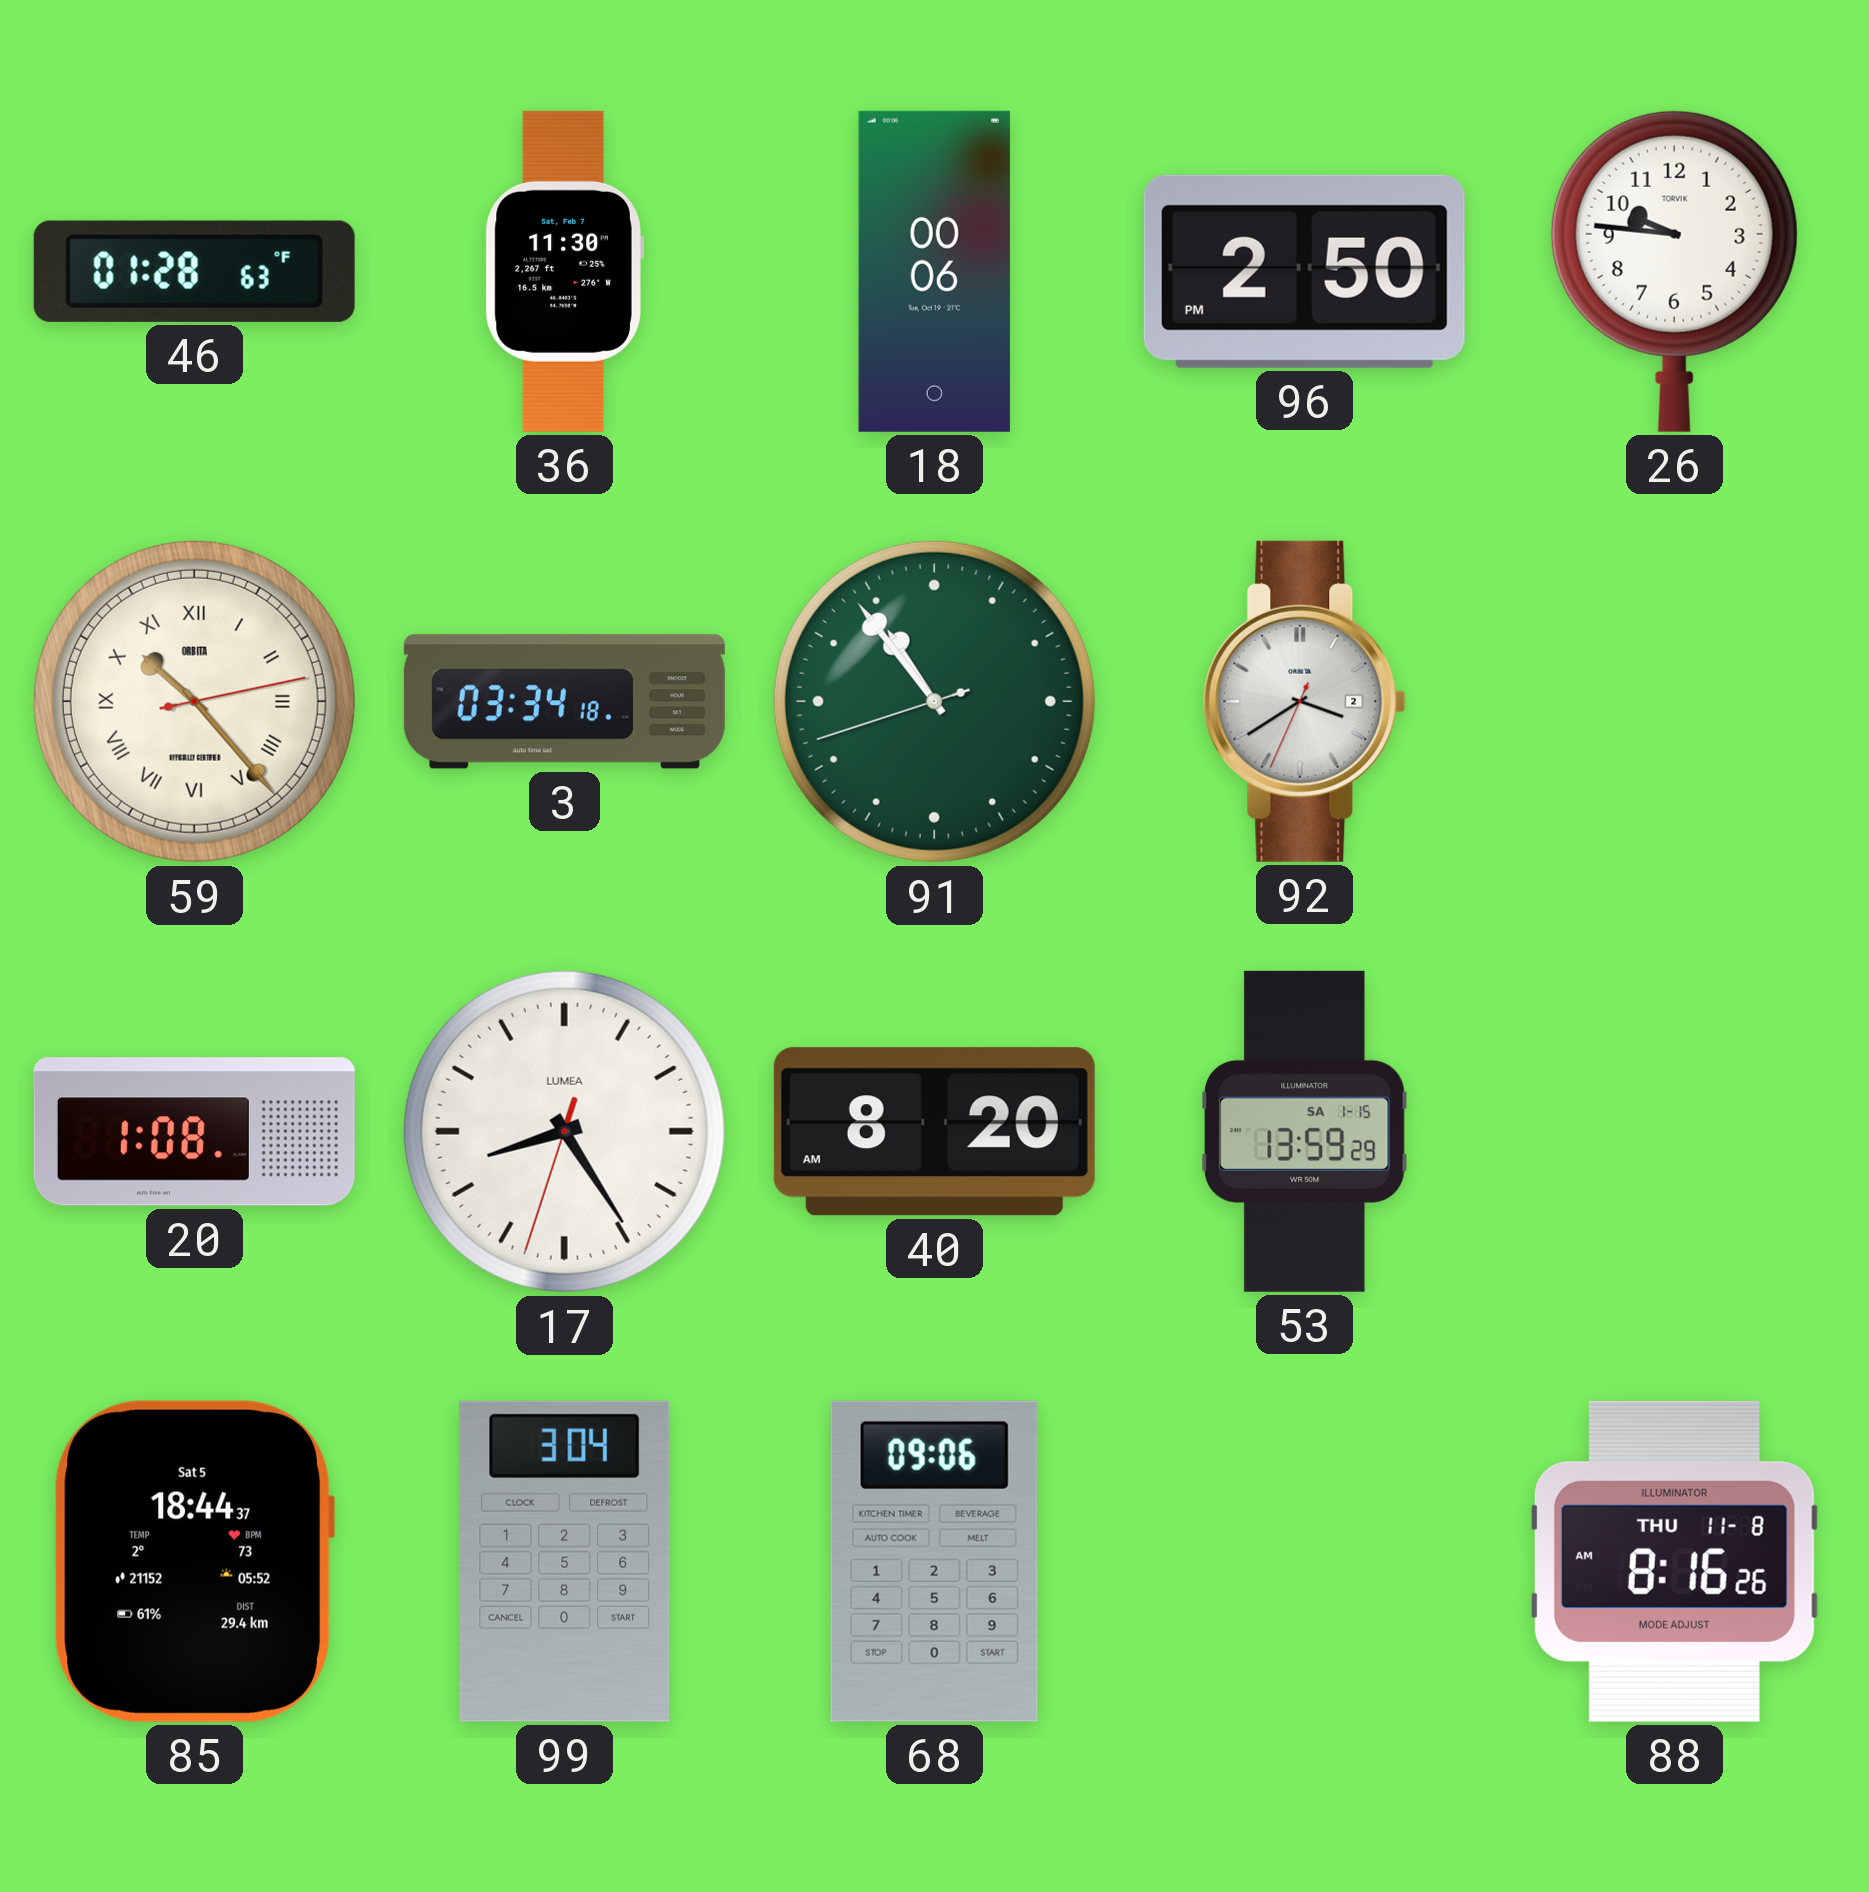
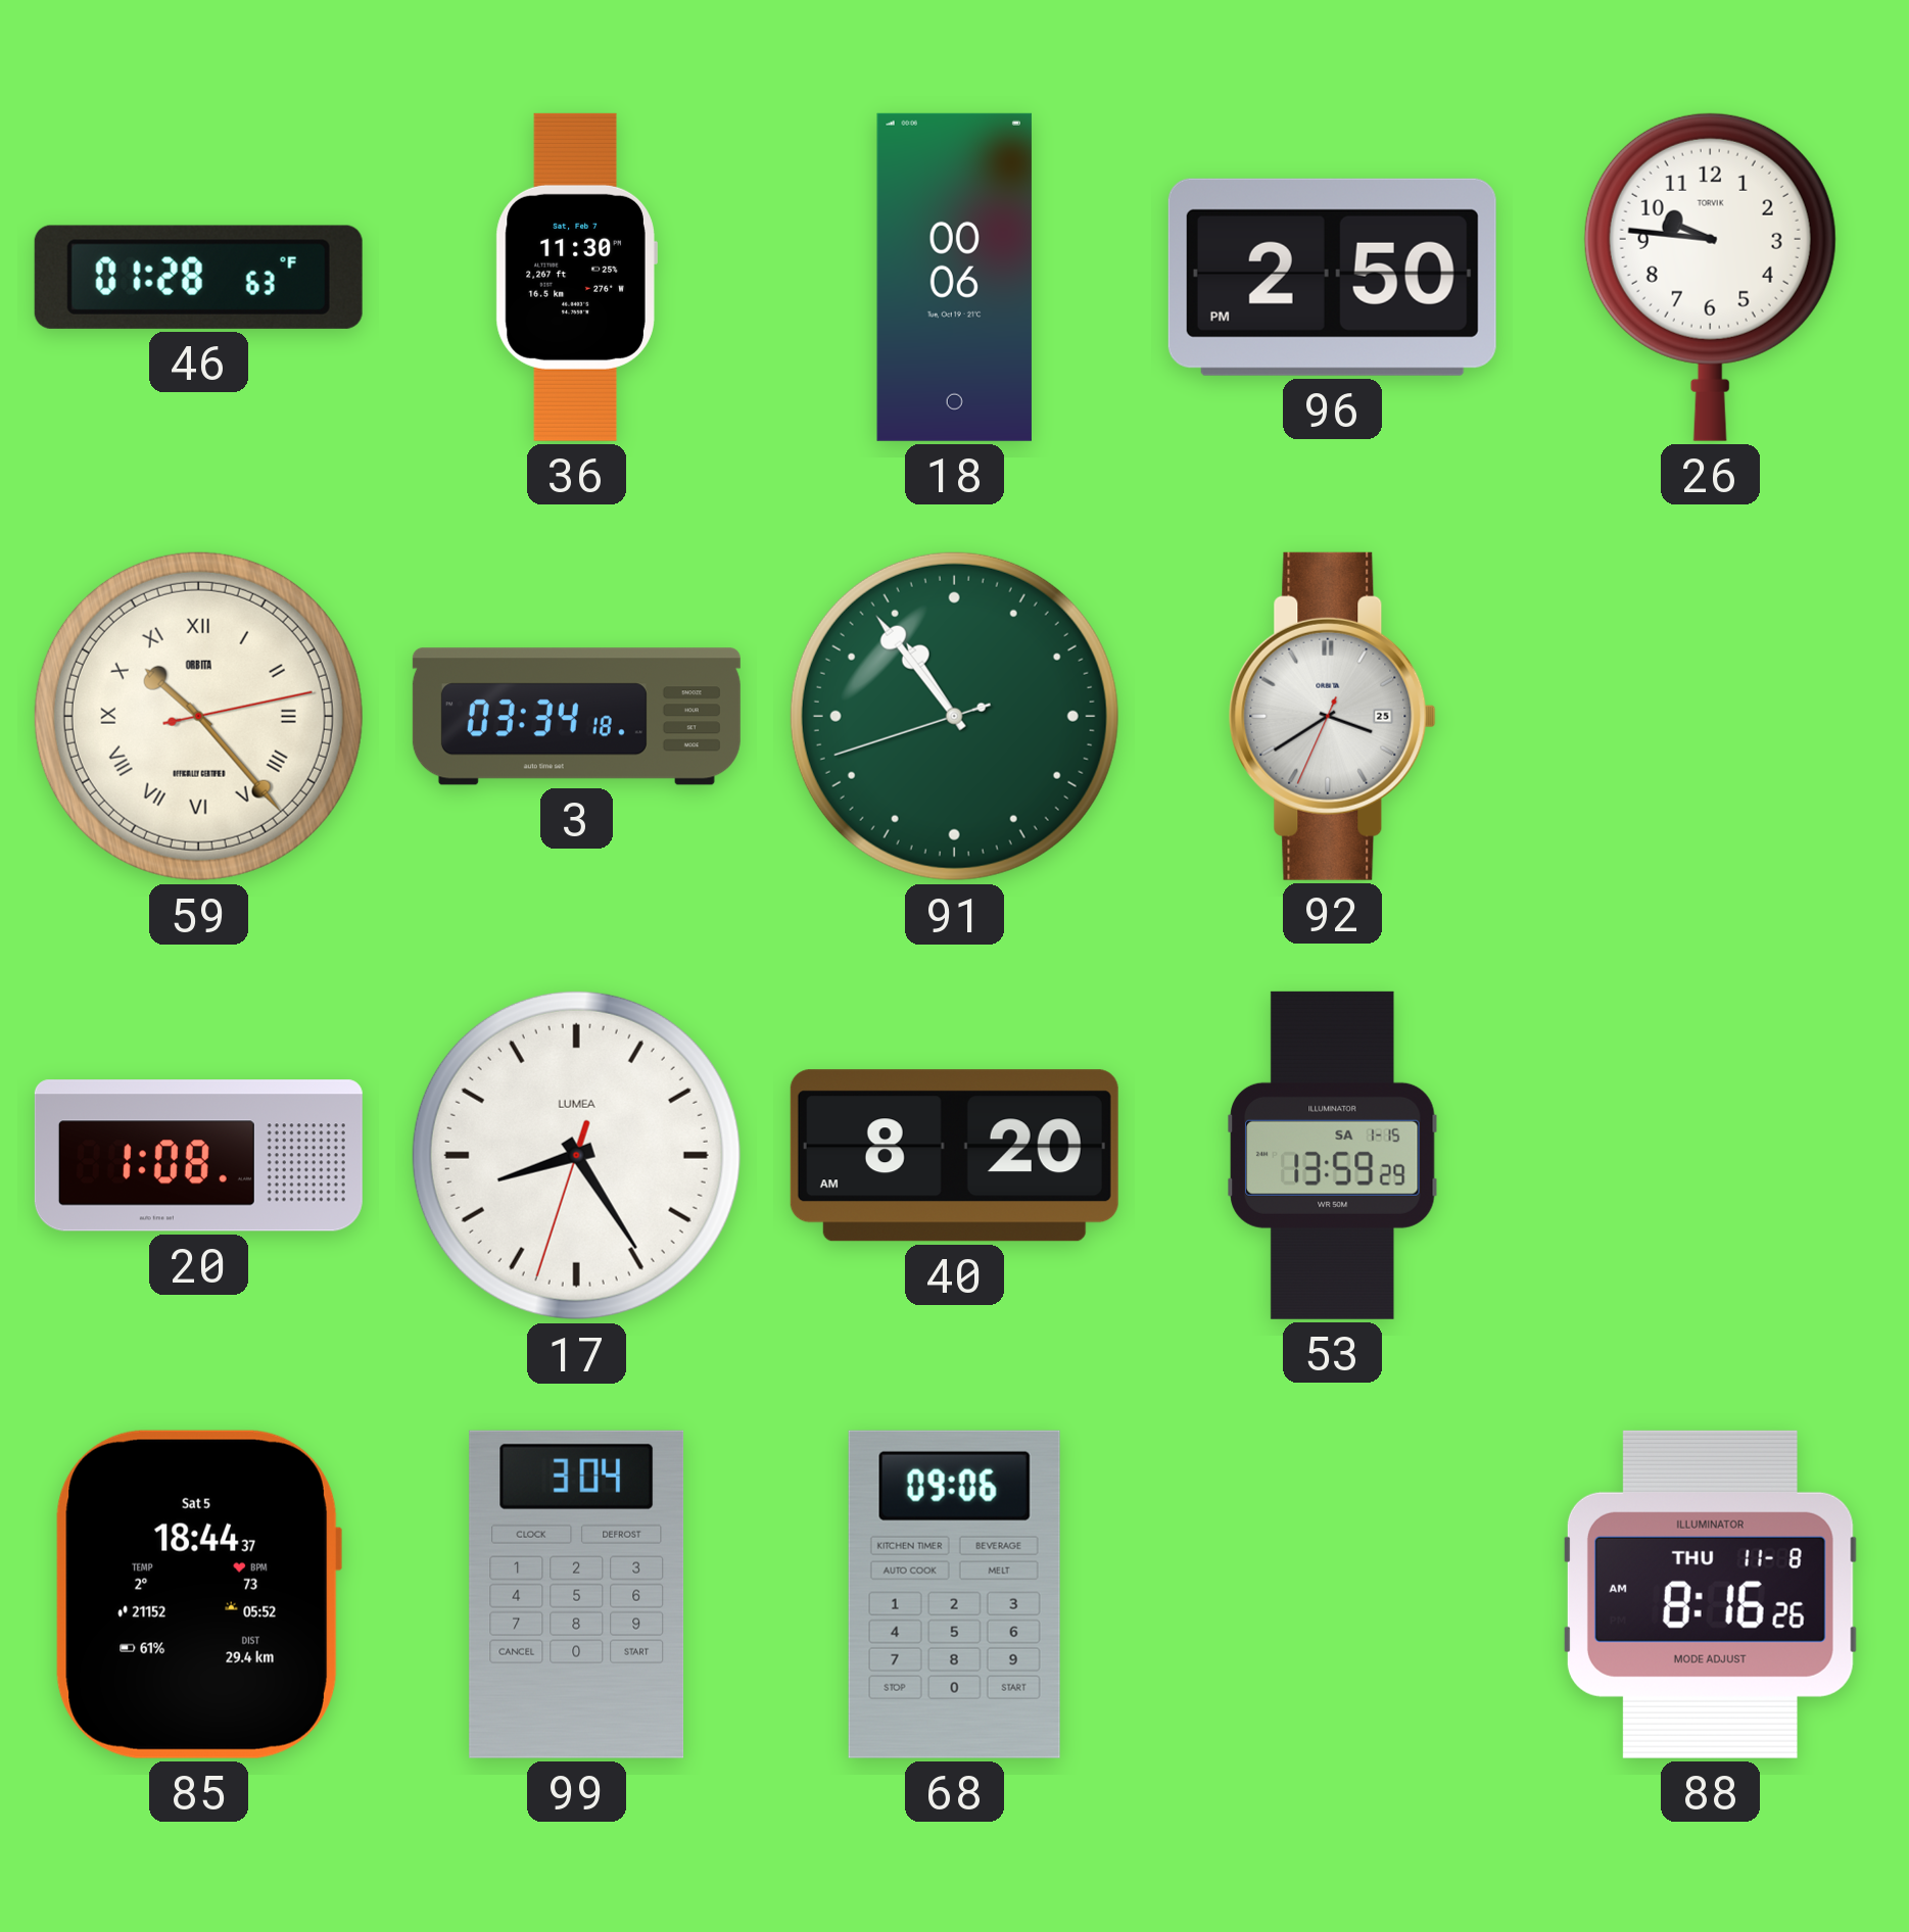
92 date: 2 -> 25
